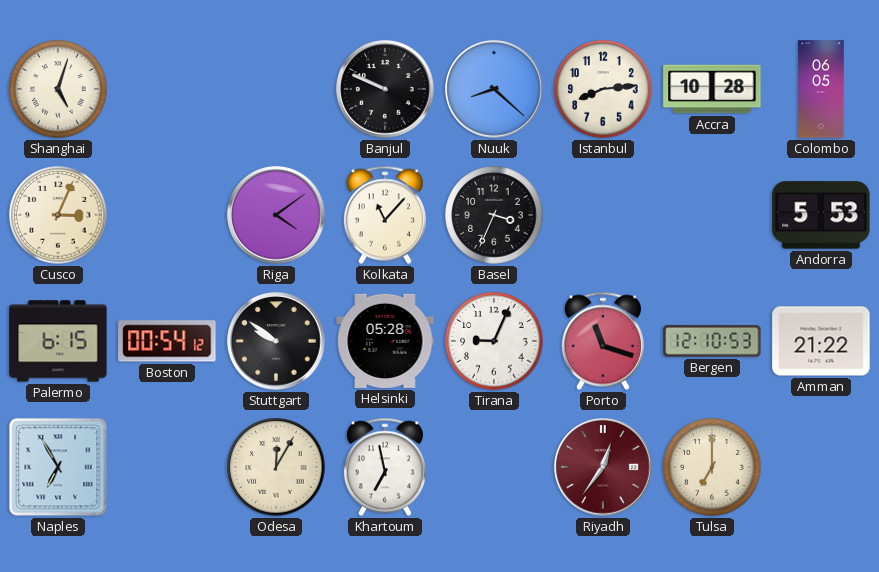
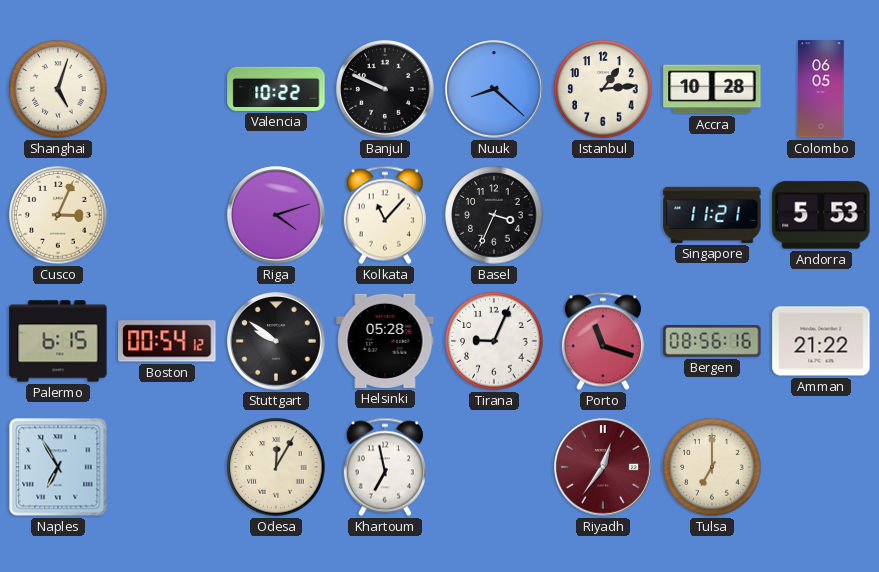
Valencia: none -> 10:22
Istanbul: 8:14 -> 1:14
Riga: 4:09 -> 4:12
Singapore: none -> 11:21
Bergen: 12:10 -> 08:56
